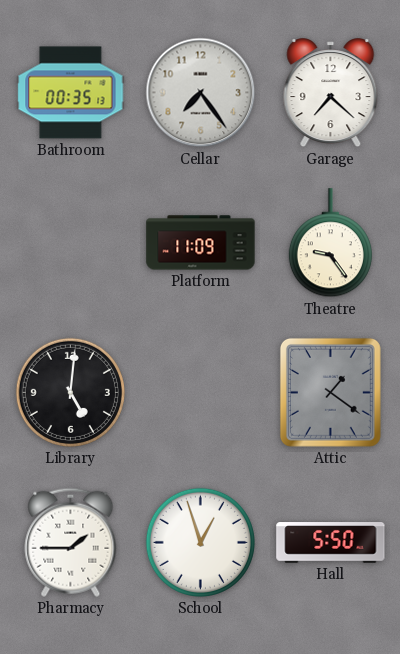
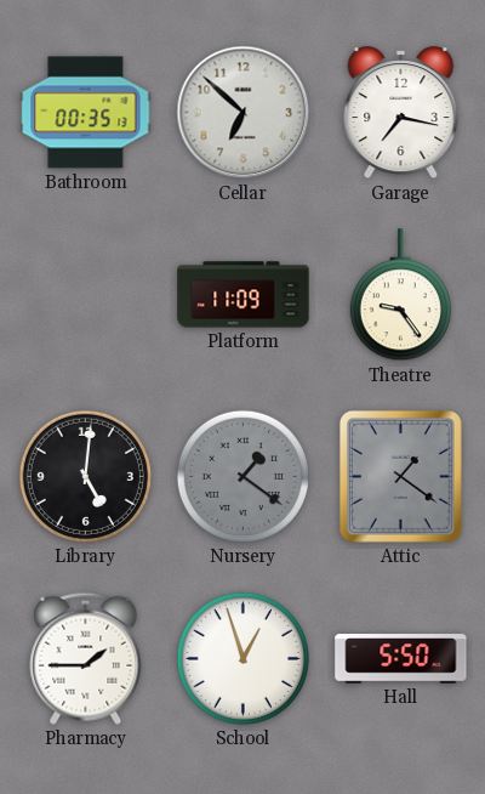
Cellar: 7:24 -> 6:52
Garage: 7:22 -> 7:17
Nursery: none -> 1:21
